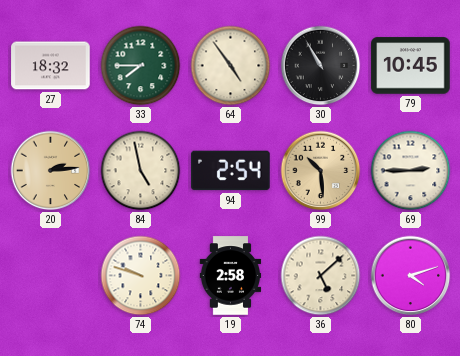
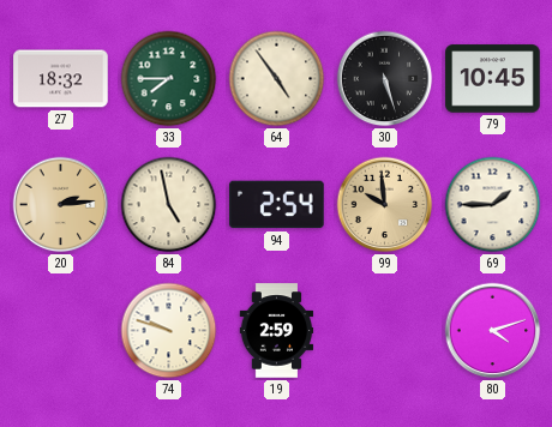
30: 10:55 -> 5:27
99: 10:29 -> 9:59
69: 2:45 -> 1:45
19: 2:58 -> 2:59
36: 5:08 -> none
